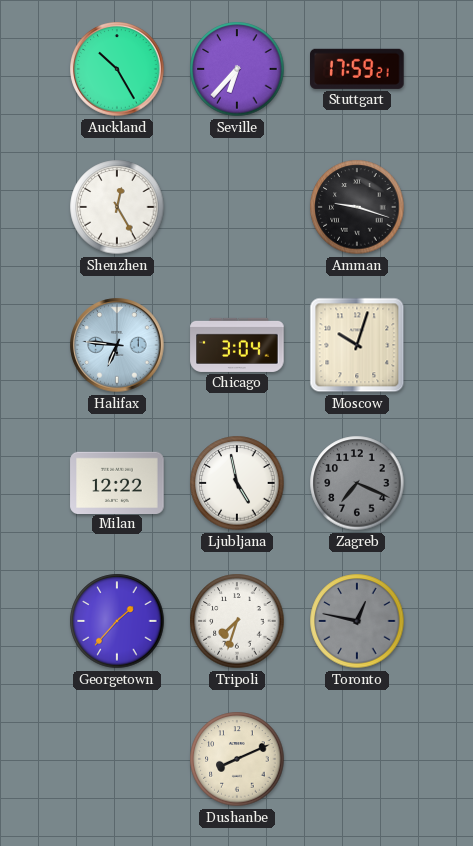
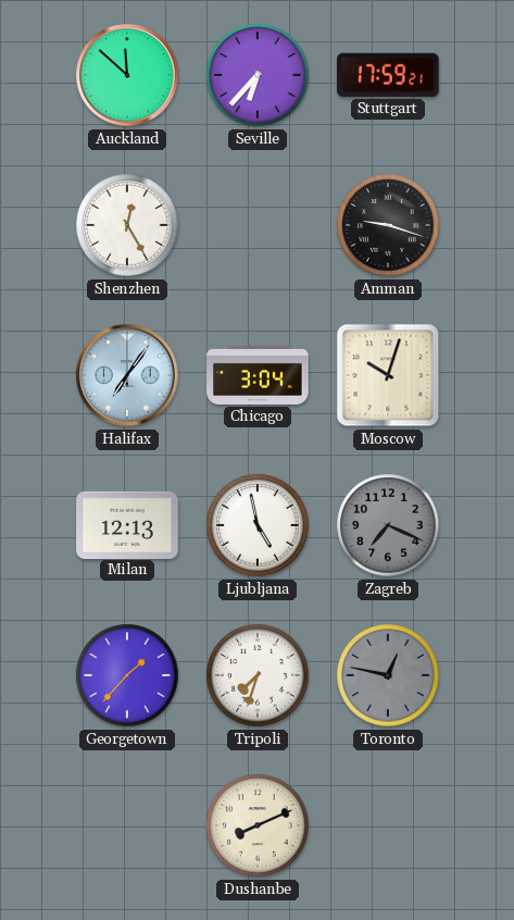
Auckland: 10:25 -> 11:52
Halifax: 6:46 -> 7:06
Milan: 12:22 -> 12:13
